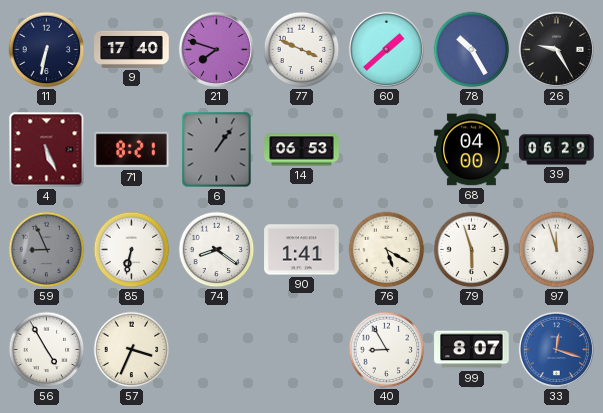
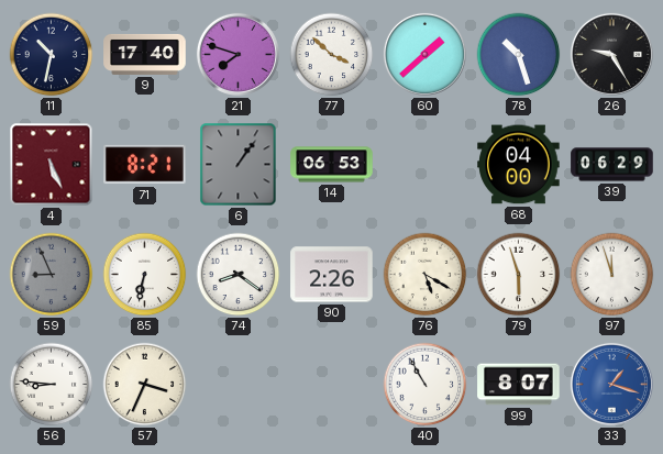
11: 6:32 -> 10:32
77: 3:49 -> 3:52
78: 10:25 -> 10:27
90: 1:41 -> 2:26
56: 4:55 -> 8:46
40: 8:55 -> 10:55
33: 12:18 -> 1:18
